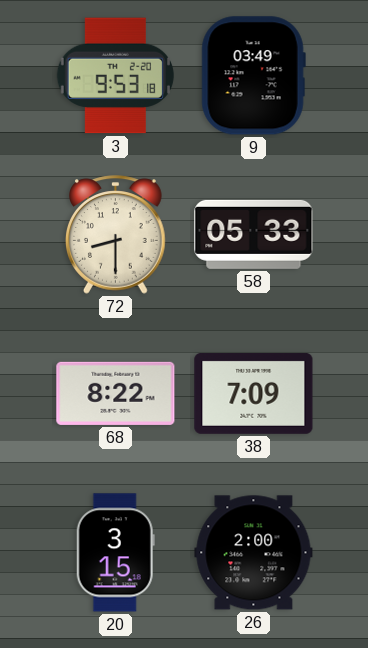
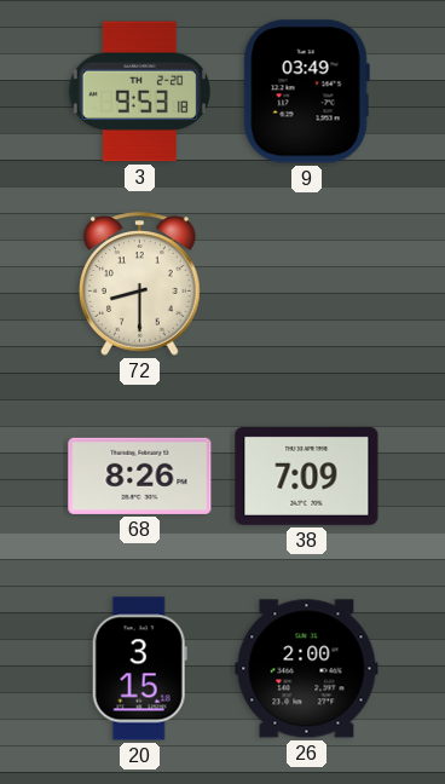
58: 05:33 -> none
68: 8:22 -> 8:26
